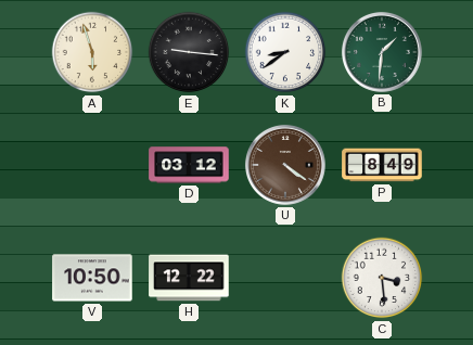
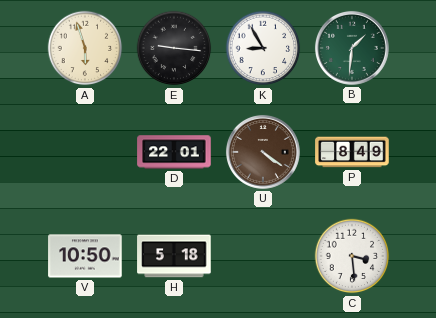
K: 8:39 -> 8:55
D: 03:12 -> 22:01
H: 12:22 -> 5:18
